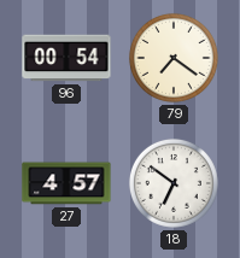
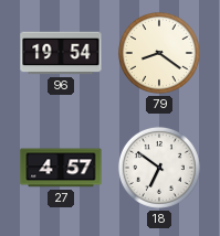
96: 00:54 -> 19:54
79: 7:21 -> 8:21
